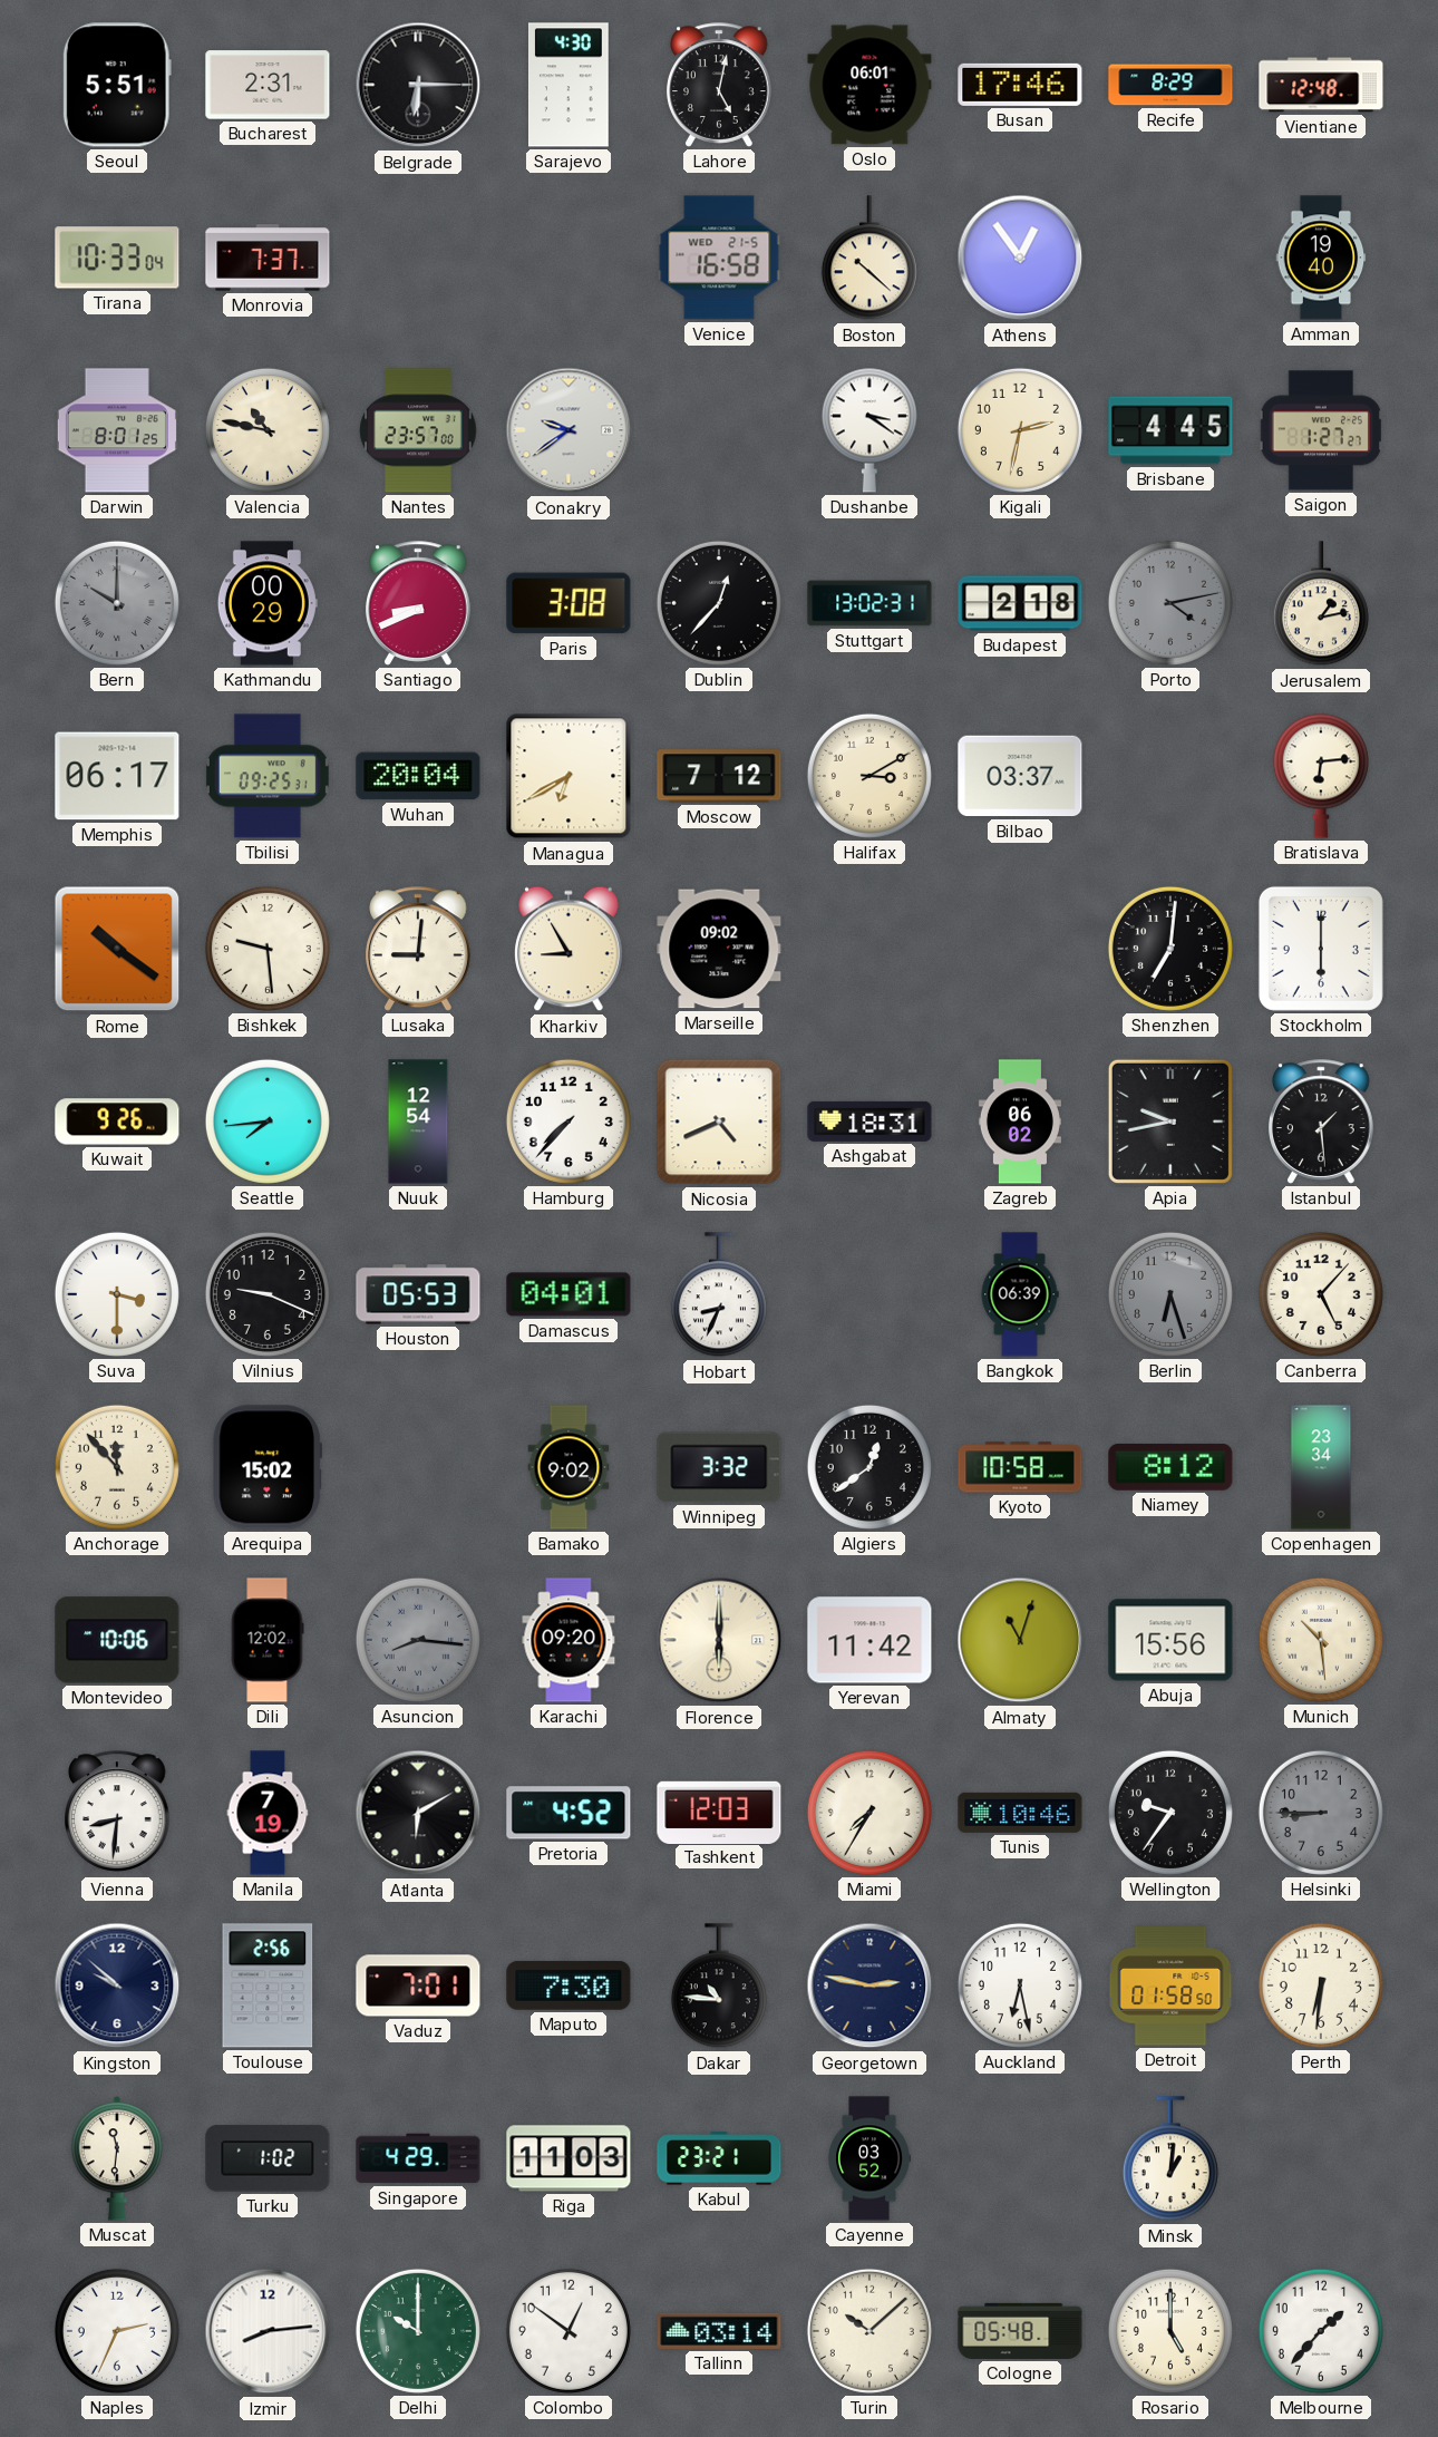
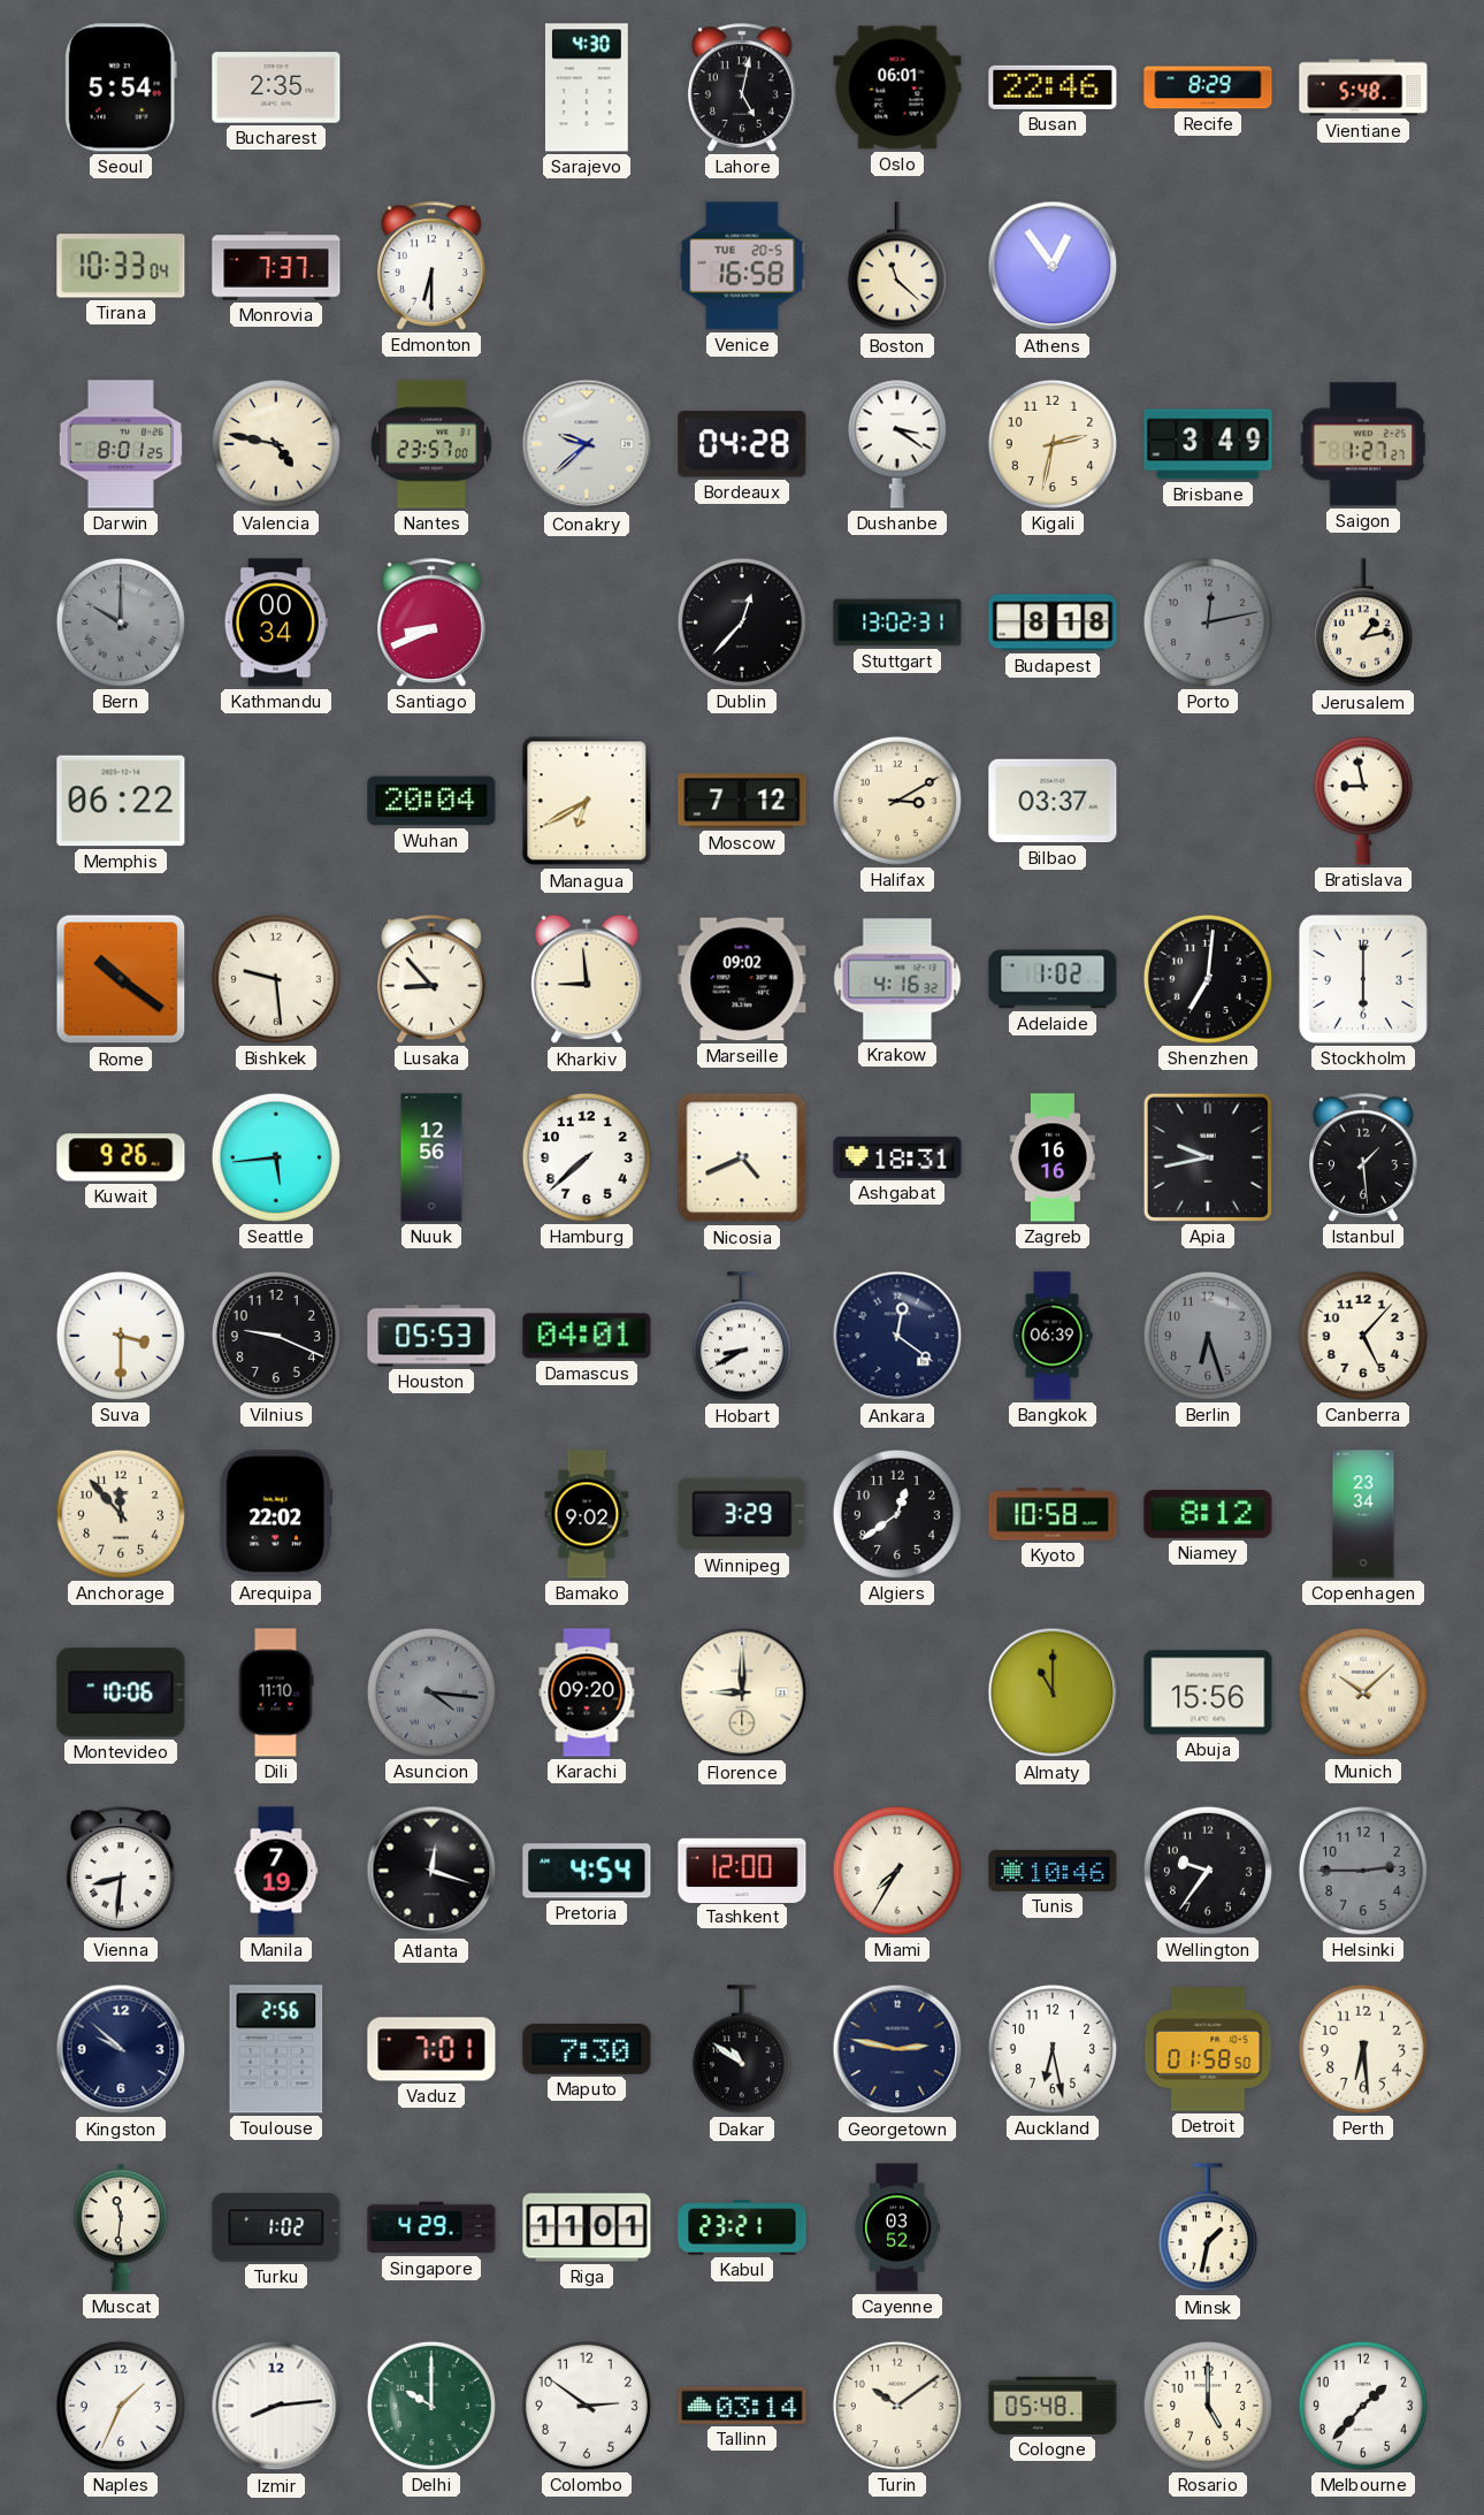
Seoul: 5:51 -> 5:54
Bucharest: 2:31 -> 2:35
Belgrade: 6:15 -> none
Busan: 17:46 -> 22:46
Vientiane: 12:48 -> 5:48
Edmonton: none -> 6:30
Venice date: WED 21-5 -> TUE 20-5
Boston: 10:22 -> 11:22
Amman: 19:40 -> none
Valencia: 10:47 -> 4:47
Conakry: 9:39 -> 9:38
Bordeaux: none -> 04:28
Brisbane: 4:45 -> 3:49
Kathmandu: 00:29 -> 00:34
Paris: 3:08 -> none
Budapest: 2:18 -> 8:18
Porto: 4:13 -> 12:13
Memphis: 06:17 -> 06:22
Tbilisi: 09:25 -> none
Bratislava: 6:14 -> 8:58
Lusaka: 9:01 -> 8:53
Kharkiv: 8:55 -> 8:59
Krakow: none -> 4:16
Adelaide: none -> 1:02
Seattle: 7:44 -> 5:44
Nuuk: 12:54 -> 12:56
Hamburg: 7:37 -> 7:38
Zagreb: 06:02 -> 16:16
Hobart: 8:34 -> 8:40
Ankara: none -> 12:21
Arequipa: 15:02 -> 22:02
Winnipeg: 3:32 -> 3:29
Dili: 12:02 -> 11:10
Asuncion: 8:16 -> 4:16
Florence: 6:00 -> 9:00
Yerevan: 11:42 -> none
Almaty: 11:03 -> 11:00
Munich: 10:29 -> 10:08
Atlanta: 6:10 -> 12:18
Pretoria: 4:52 -> 4:54
Tashkent: 12:03 -> 12:00
Helsinki: 8:45 -> 2:45
Dakar: 10:46 -> 10:51
Perth: 6:31 -> 6:29
Riga: 11:03 -> 11:01
Minsk: 1:01 -> 1:32
Naples: 2:34 -> 1:34
Colombo: 12:51 -> 2:51
Turin: 10:08 -> 10:09
